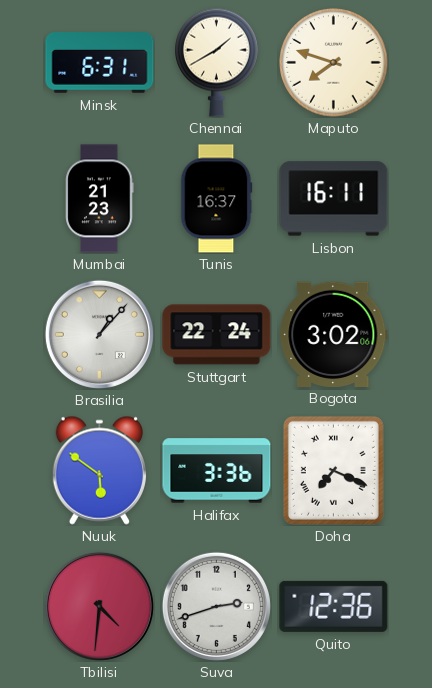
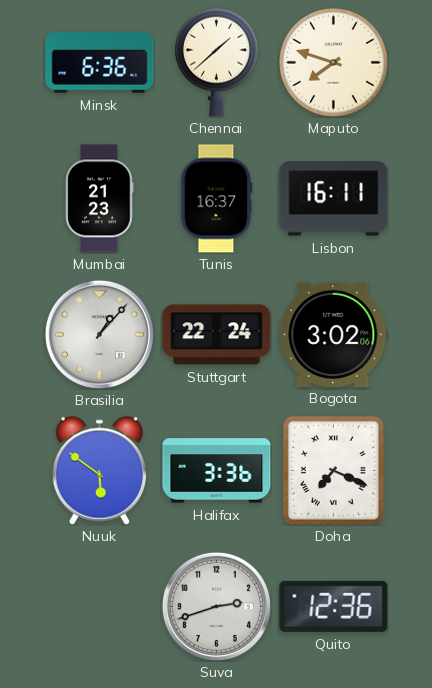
Minsk: 6:31 -> 6:36
Chennai: 1:40 -> 1:38
Tbilisi: 4:31 -> none
